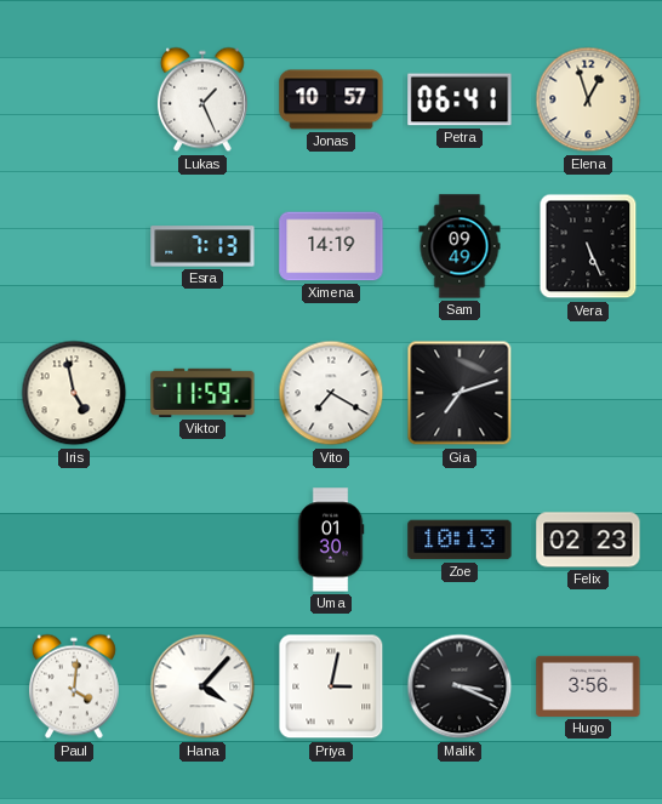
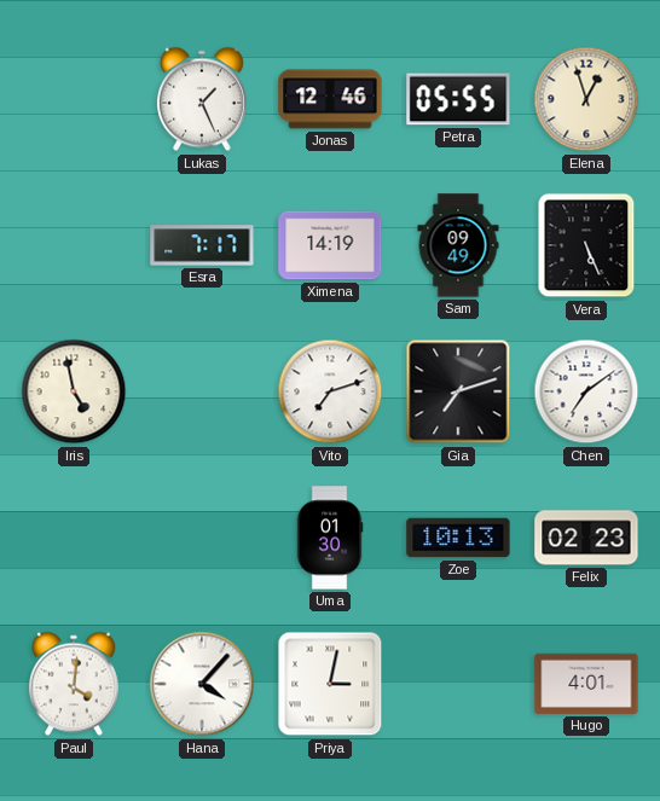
Jonas: 10:57 -> 12:46
Petra: 06:41 -> 05:55
Esra: 7:13 -> 7:17
Viktor: 11:59 -> none
Vito: 7:20 -> 7:12
Chen: none -> 7:09
Malik: 3:19 -> none
Hugo: 3:56 -> 4:01
